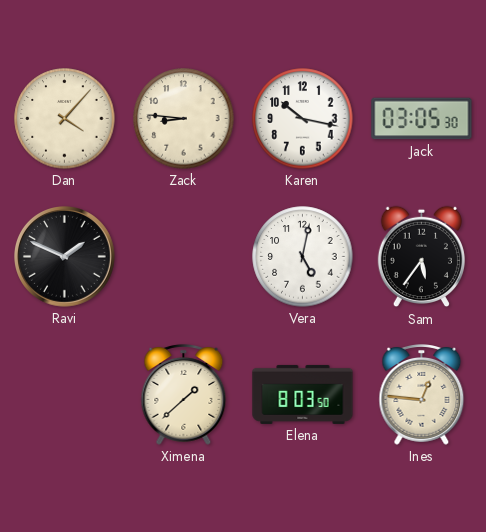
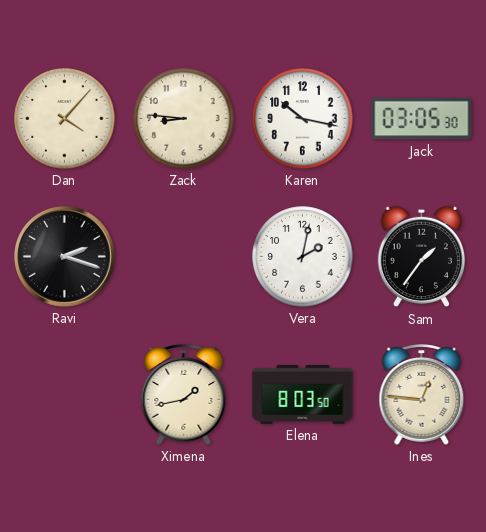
Ravi: 1:49 -> 2:18
Vera: 5:02 -> 2:02
Sam: 5:36 -> 1:36
Ximena: 1:38 -> 1:43
